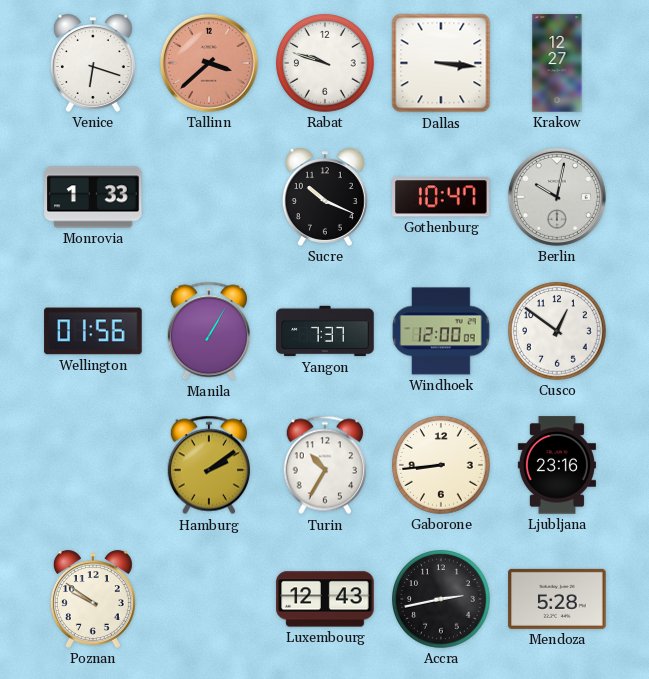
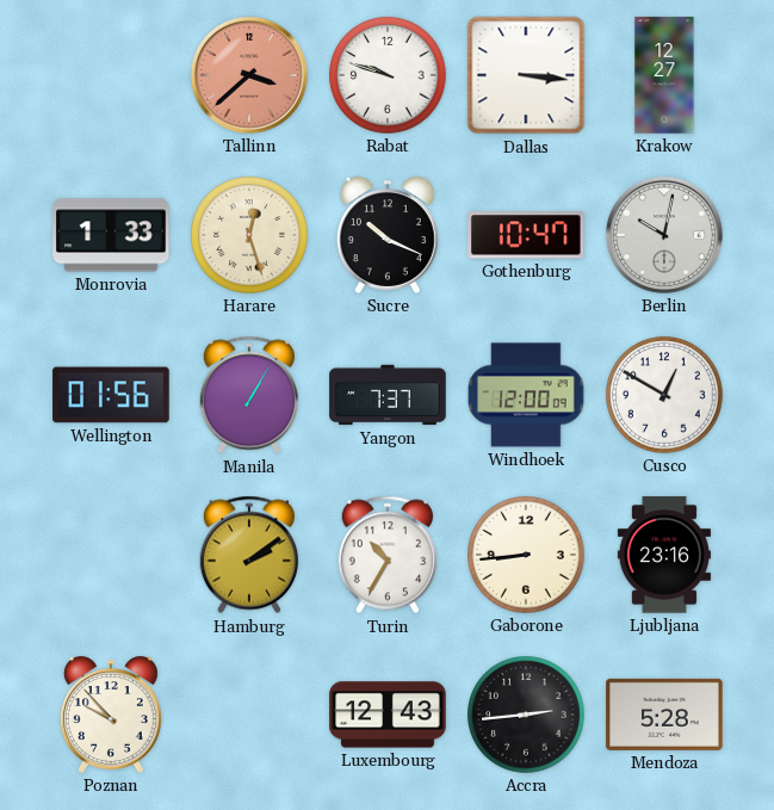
Venice: 6:18 -> none
Harare: none -> 12:27
Cusco: 12:51 -> 12:50
Poznan: 9:51 -> 9:53
Accra: 2:43 -> 2:44
